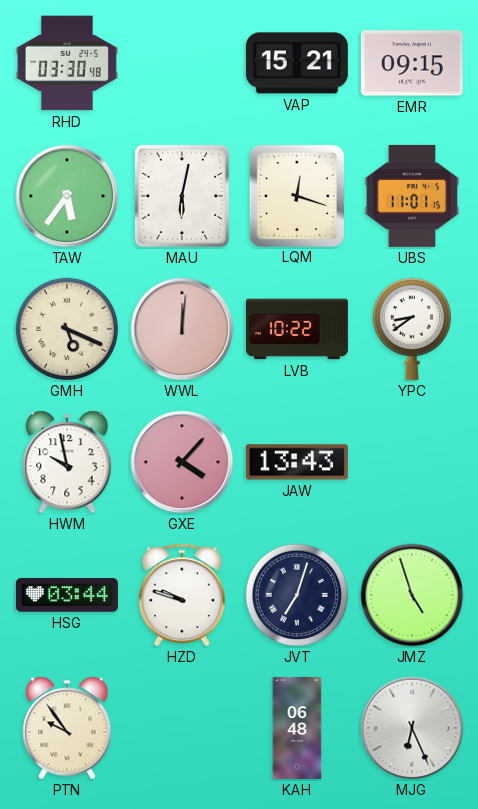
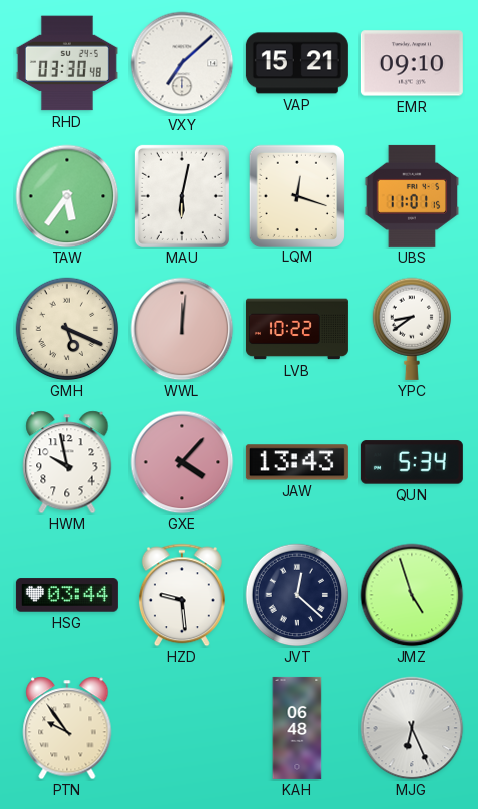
VXY: none -> 7:08
EMR: 09:15 -> 09:10
QUN: none -> 5:34
HZD: 9:48 -> 9:29
JVT: 7:03 -> 12:22
